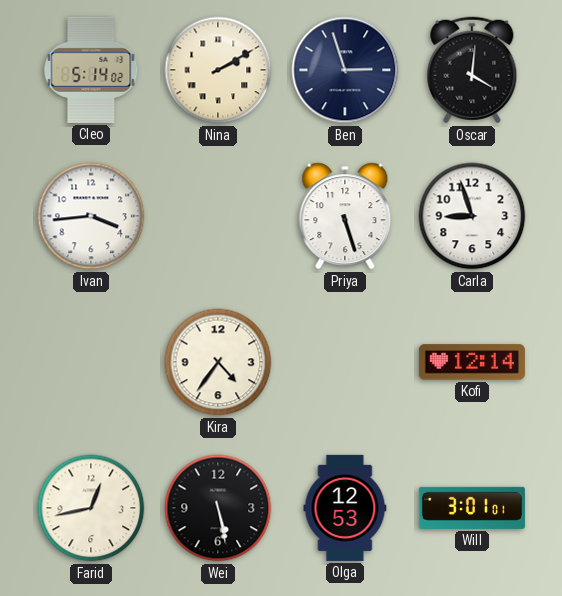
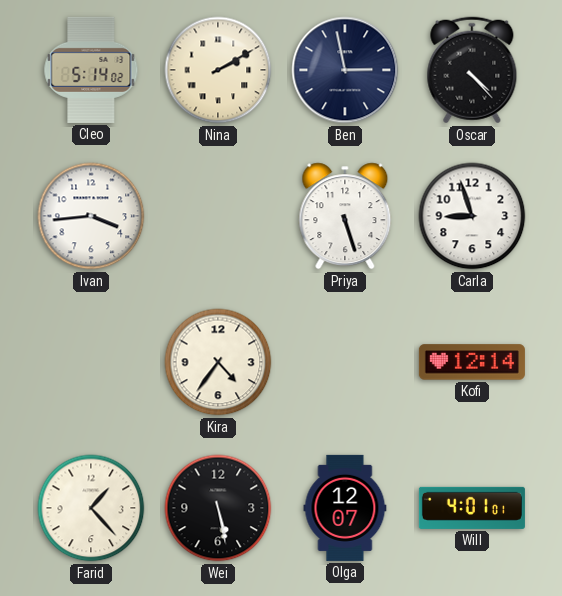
Ben: 2:57 -> 2:58
Oscar: 4:01 -> 4:23
Farid: 12:43 -> 1:23
Olga: 12:53 -> 12:07
Will: 3:01 -> 4:01
